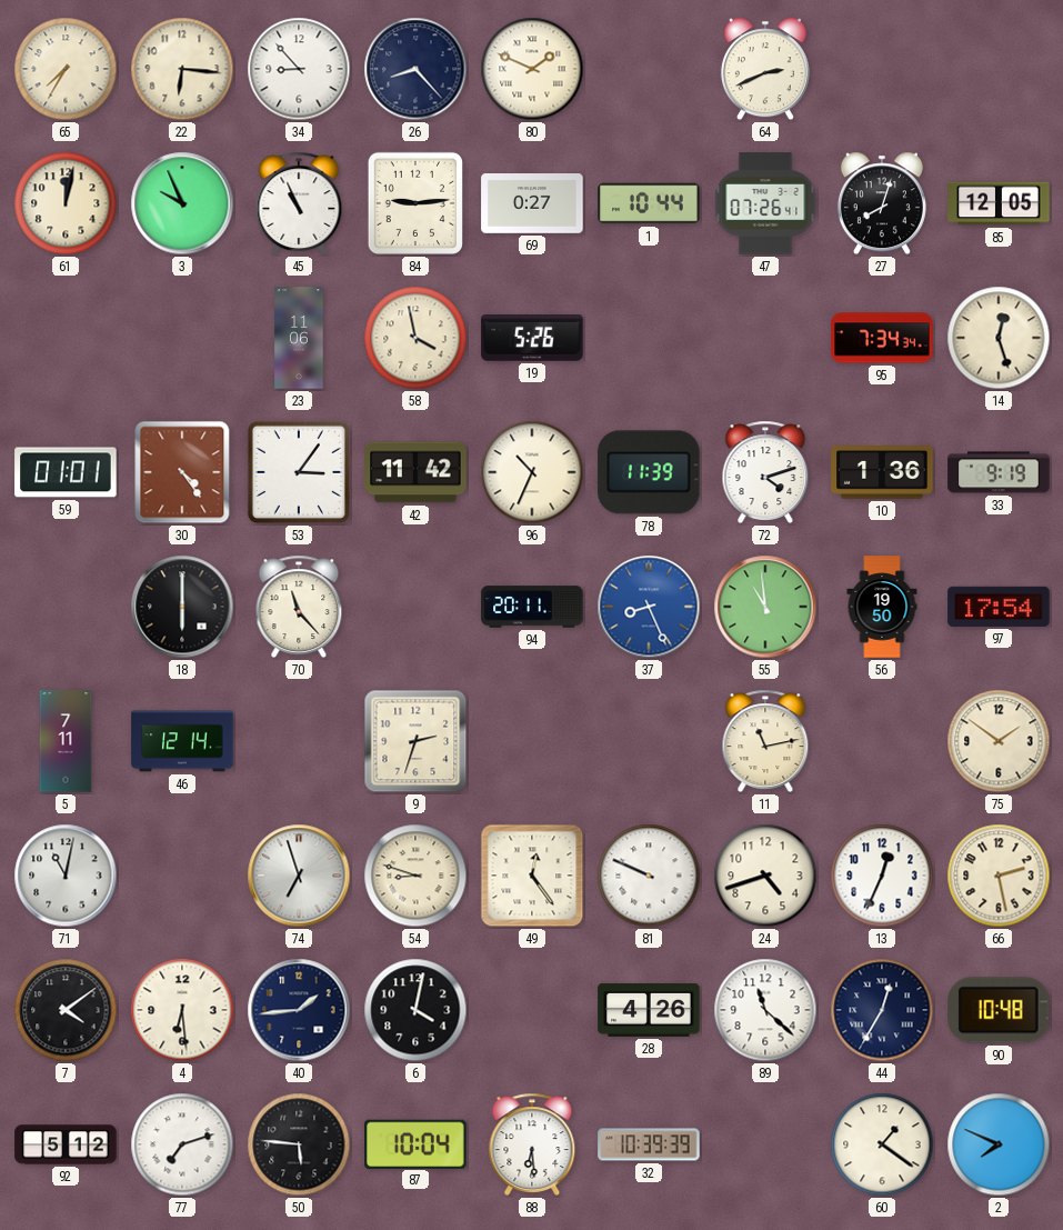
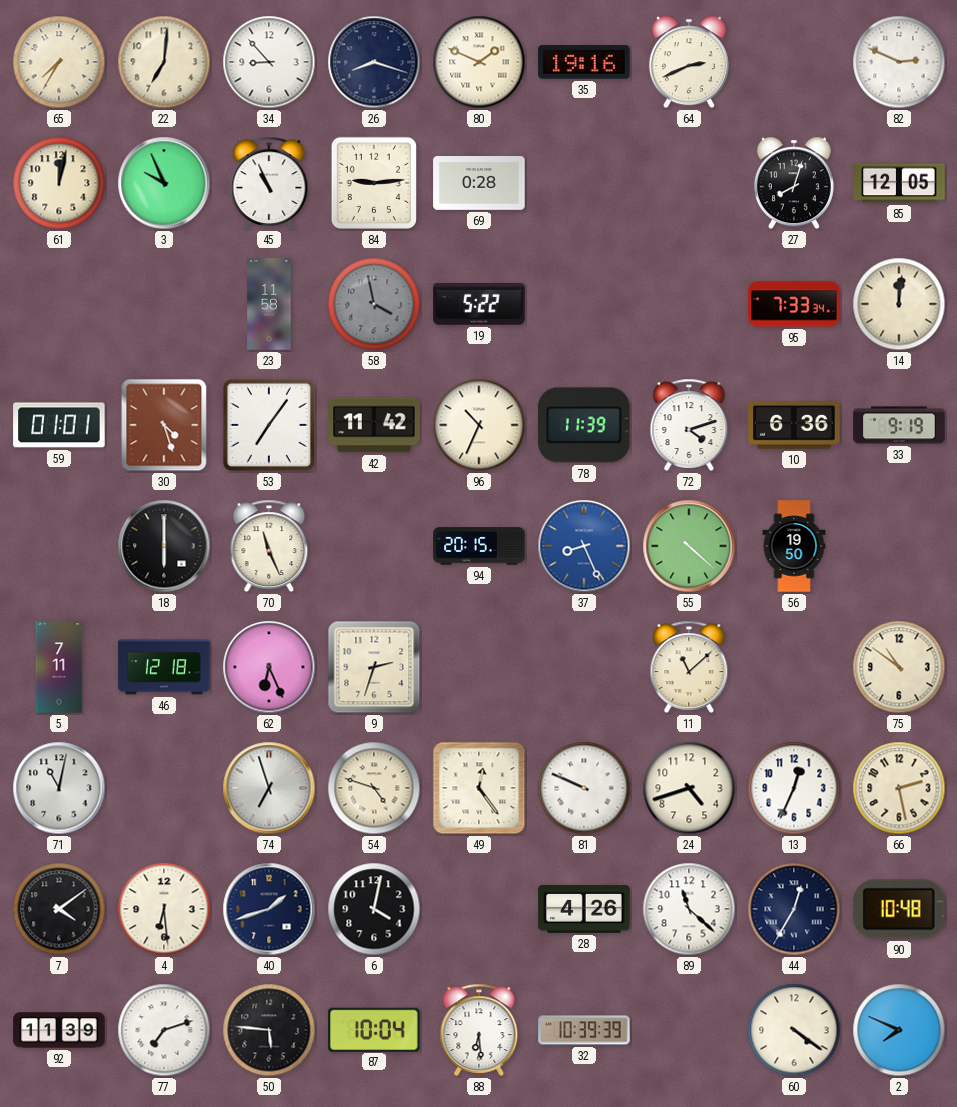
22: 6:16 -> 7:01
26: 8:23 -> 8:18
35: none -> 19:16
82: none -> 2:49
69: 0:27 -> 0:28
1: 10:44 -> none
47: 07:26 -> none
23: 11:06 -> 11:58
58 dial: cream -> grey
19: 5:26 -> 5:22
95: 7:34 -> 7:33
14: 12:27 -> 12:01
30: 4:24 -> 4:27
53: 3:06 -> 7:06
10: 1:36 -> 6:36
70: 11:23 -> 11:26
94: 20:11 -> 20:15
55: 10:59 -> 4:22
97: 17:54 -> none
46: 12:14 -> 12:18
62: none -> 6:26
11: 11:13 -> 11:08
75: 1:51 -> 10:51
54: 8:48 -> 4:48
40: 1:44 -> 1:42
92: 5:12 -> 11:39
60: 1:21 -> 4:21
